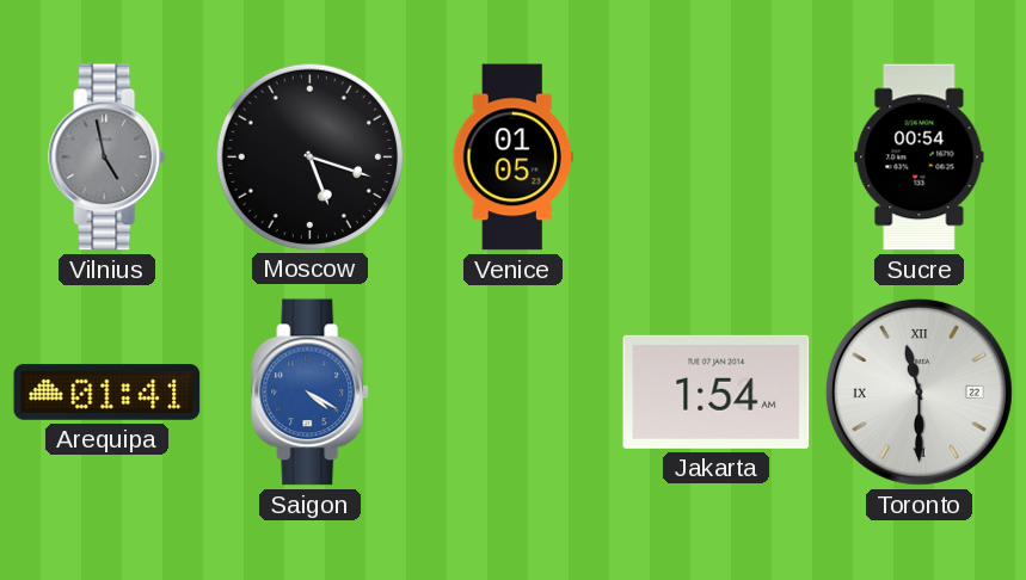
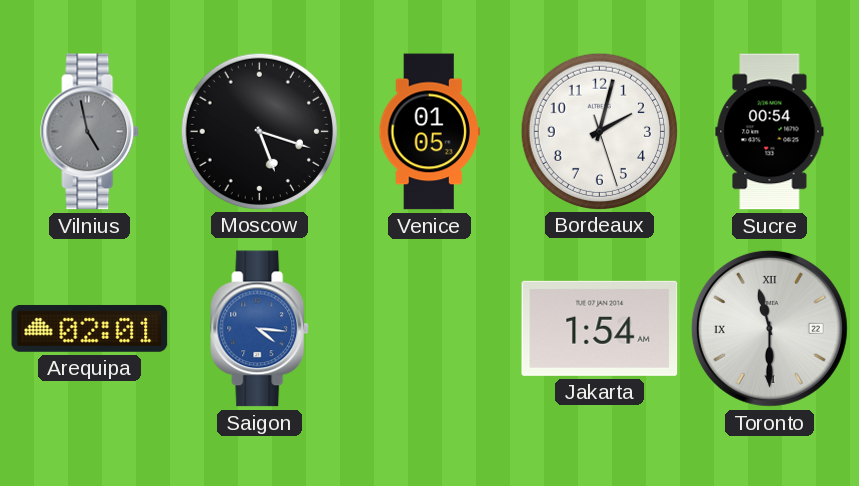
Bordeaux: none -> 2:02
Arequipa: 01:41 -> 02:01
Saigon: 4:20 -> 4:16
